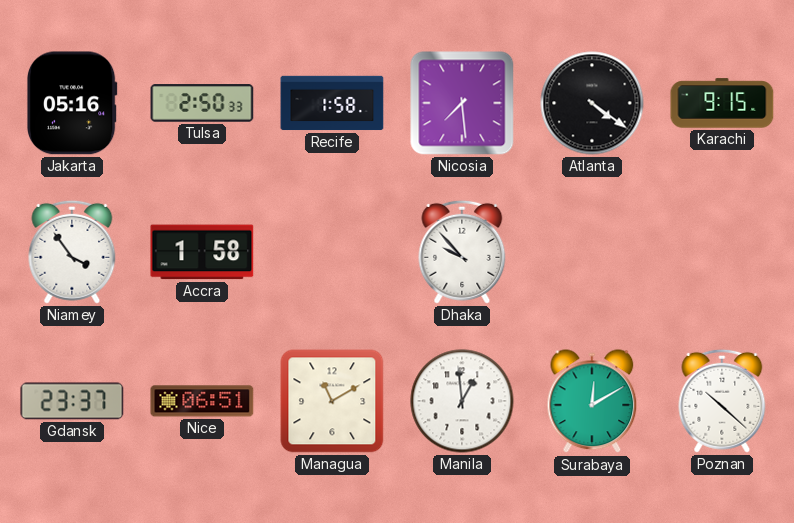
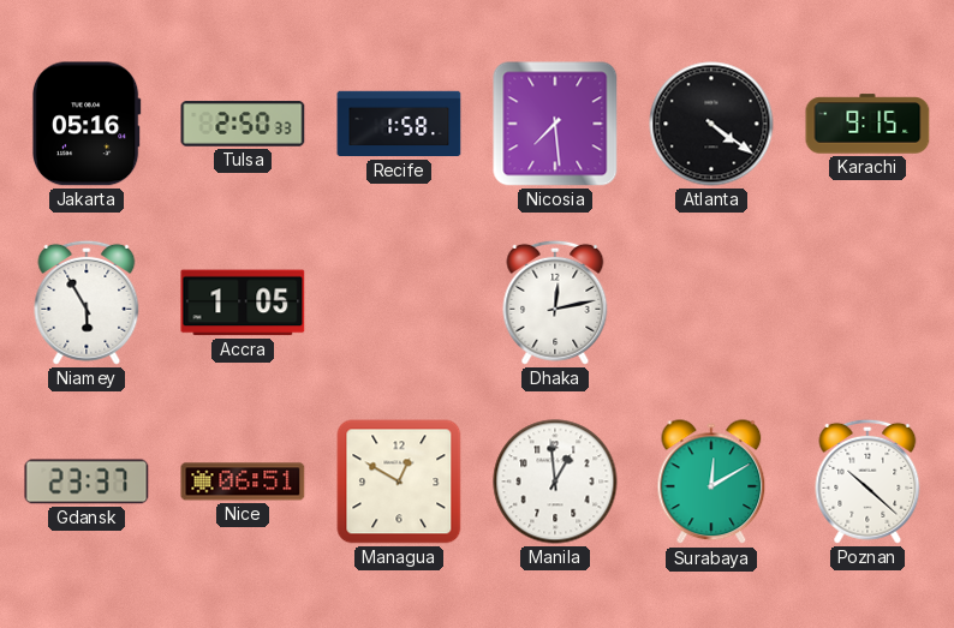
Niamey: 3:54 -> 5:55
Accra: 1:58 -> 1:05
Dhaka: 9:53 -> 12:13
Managua: 11:10 -> 12:50
